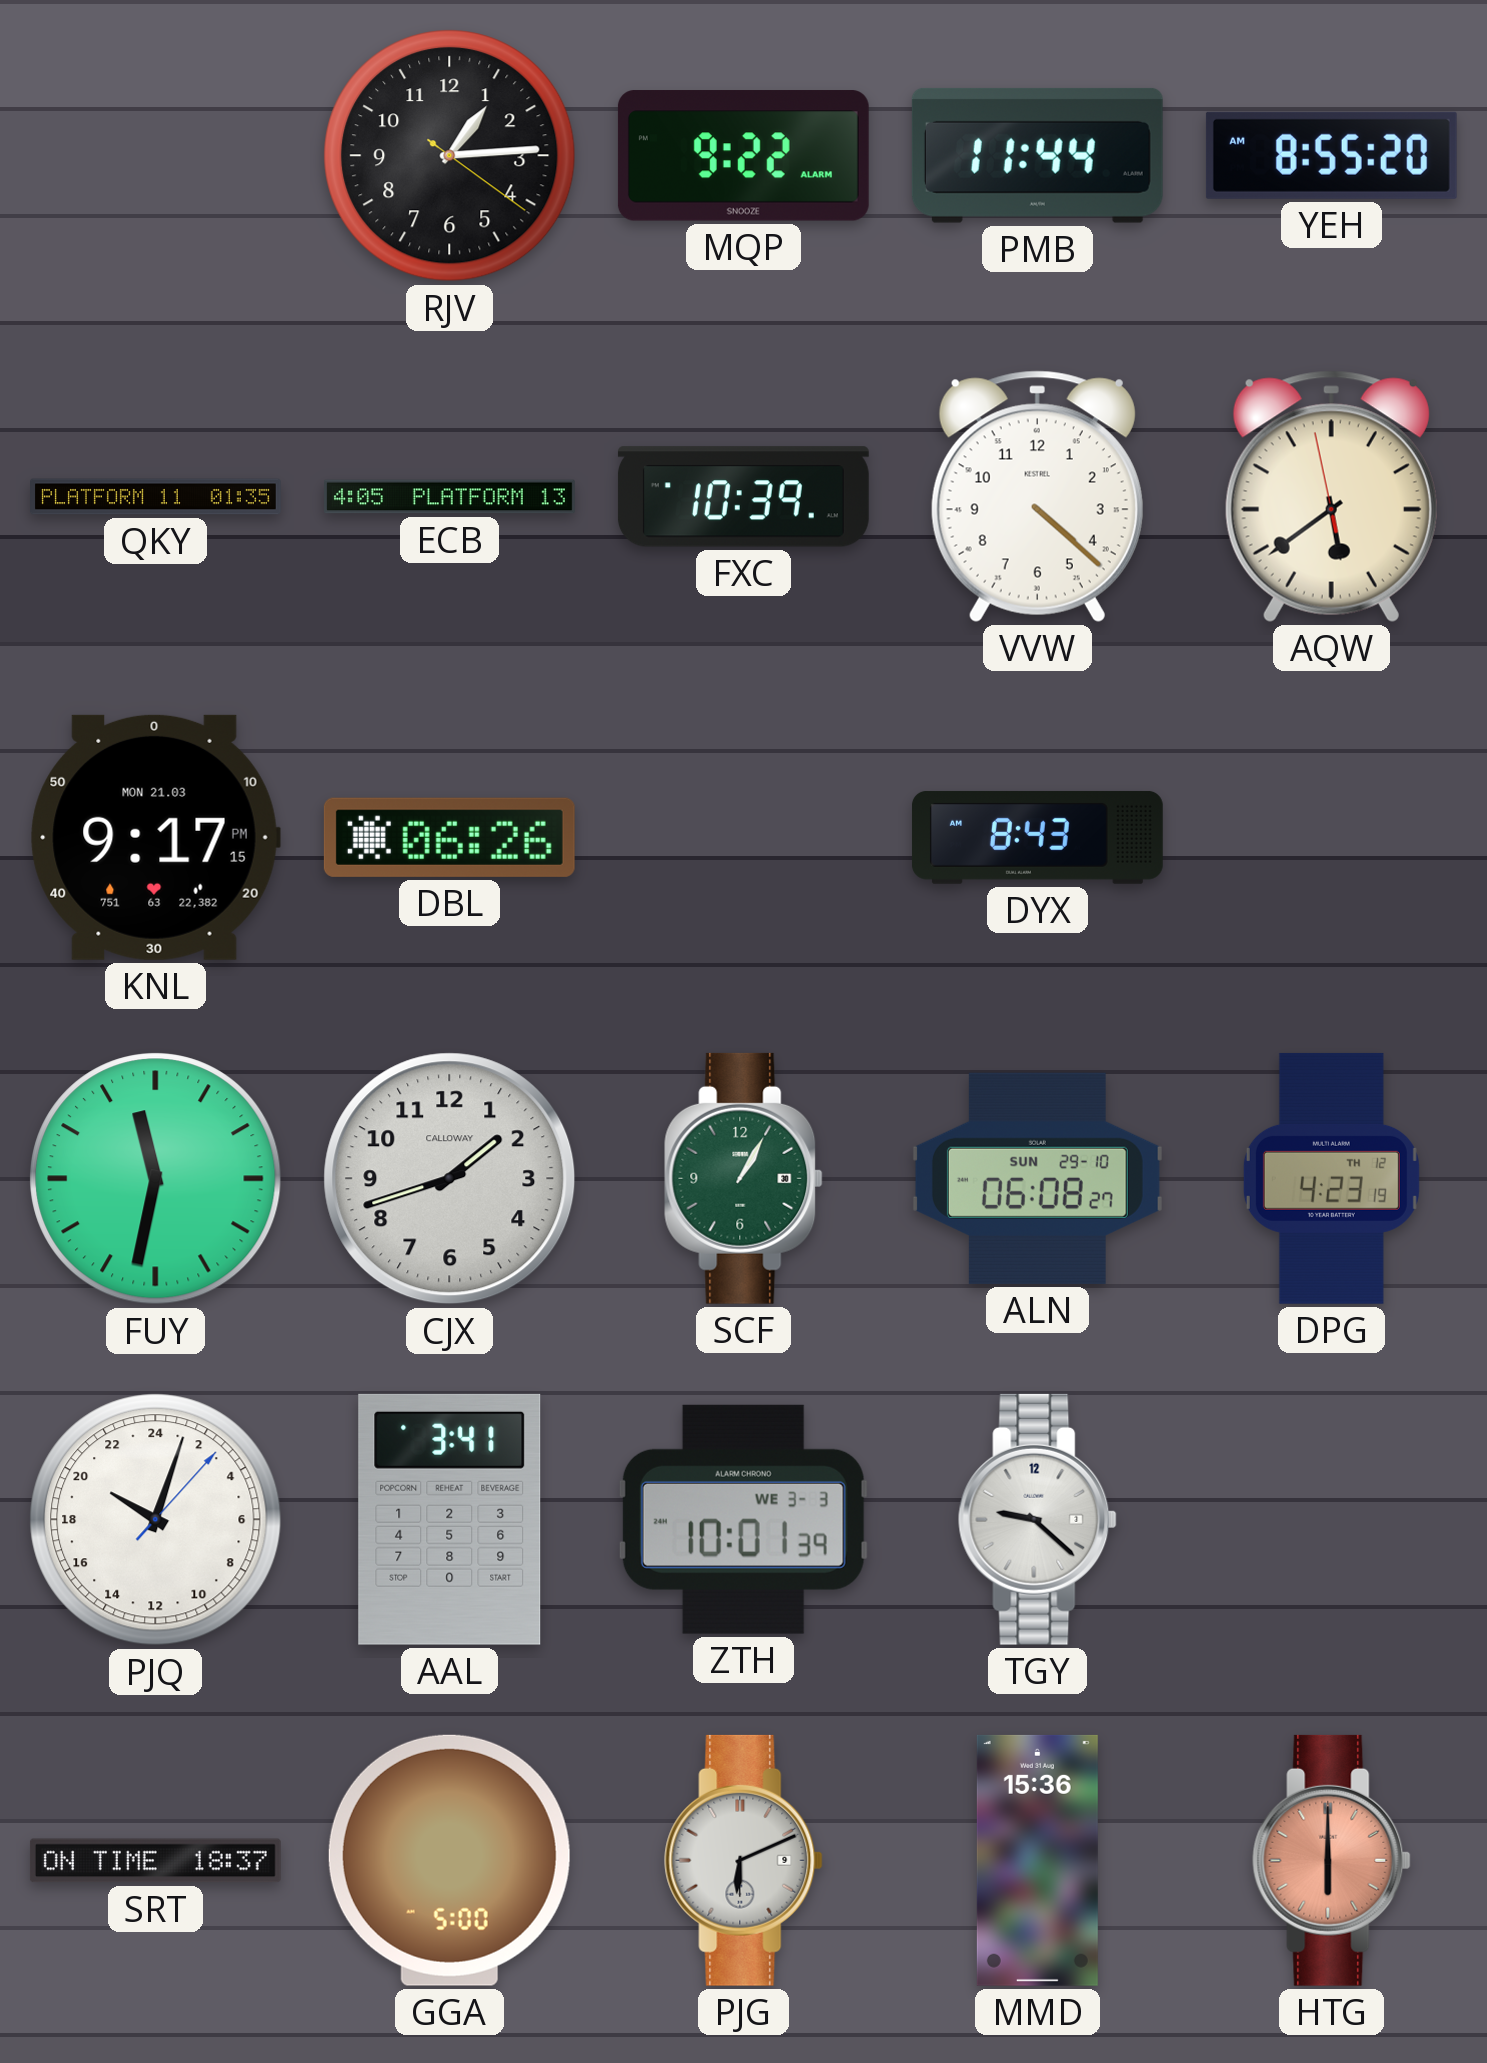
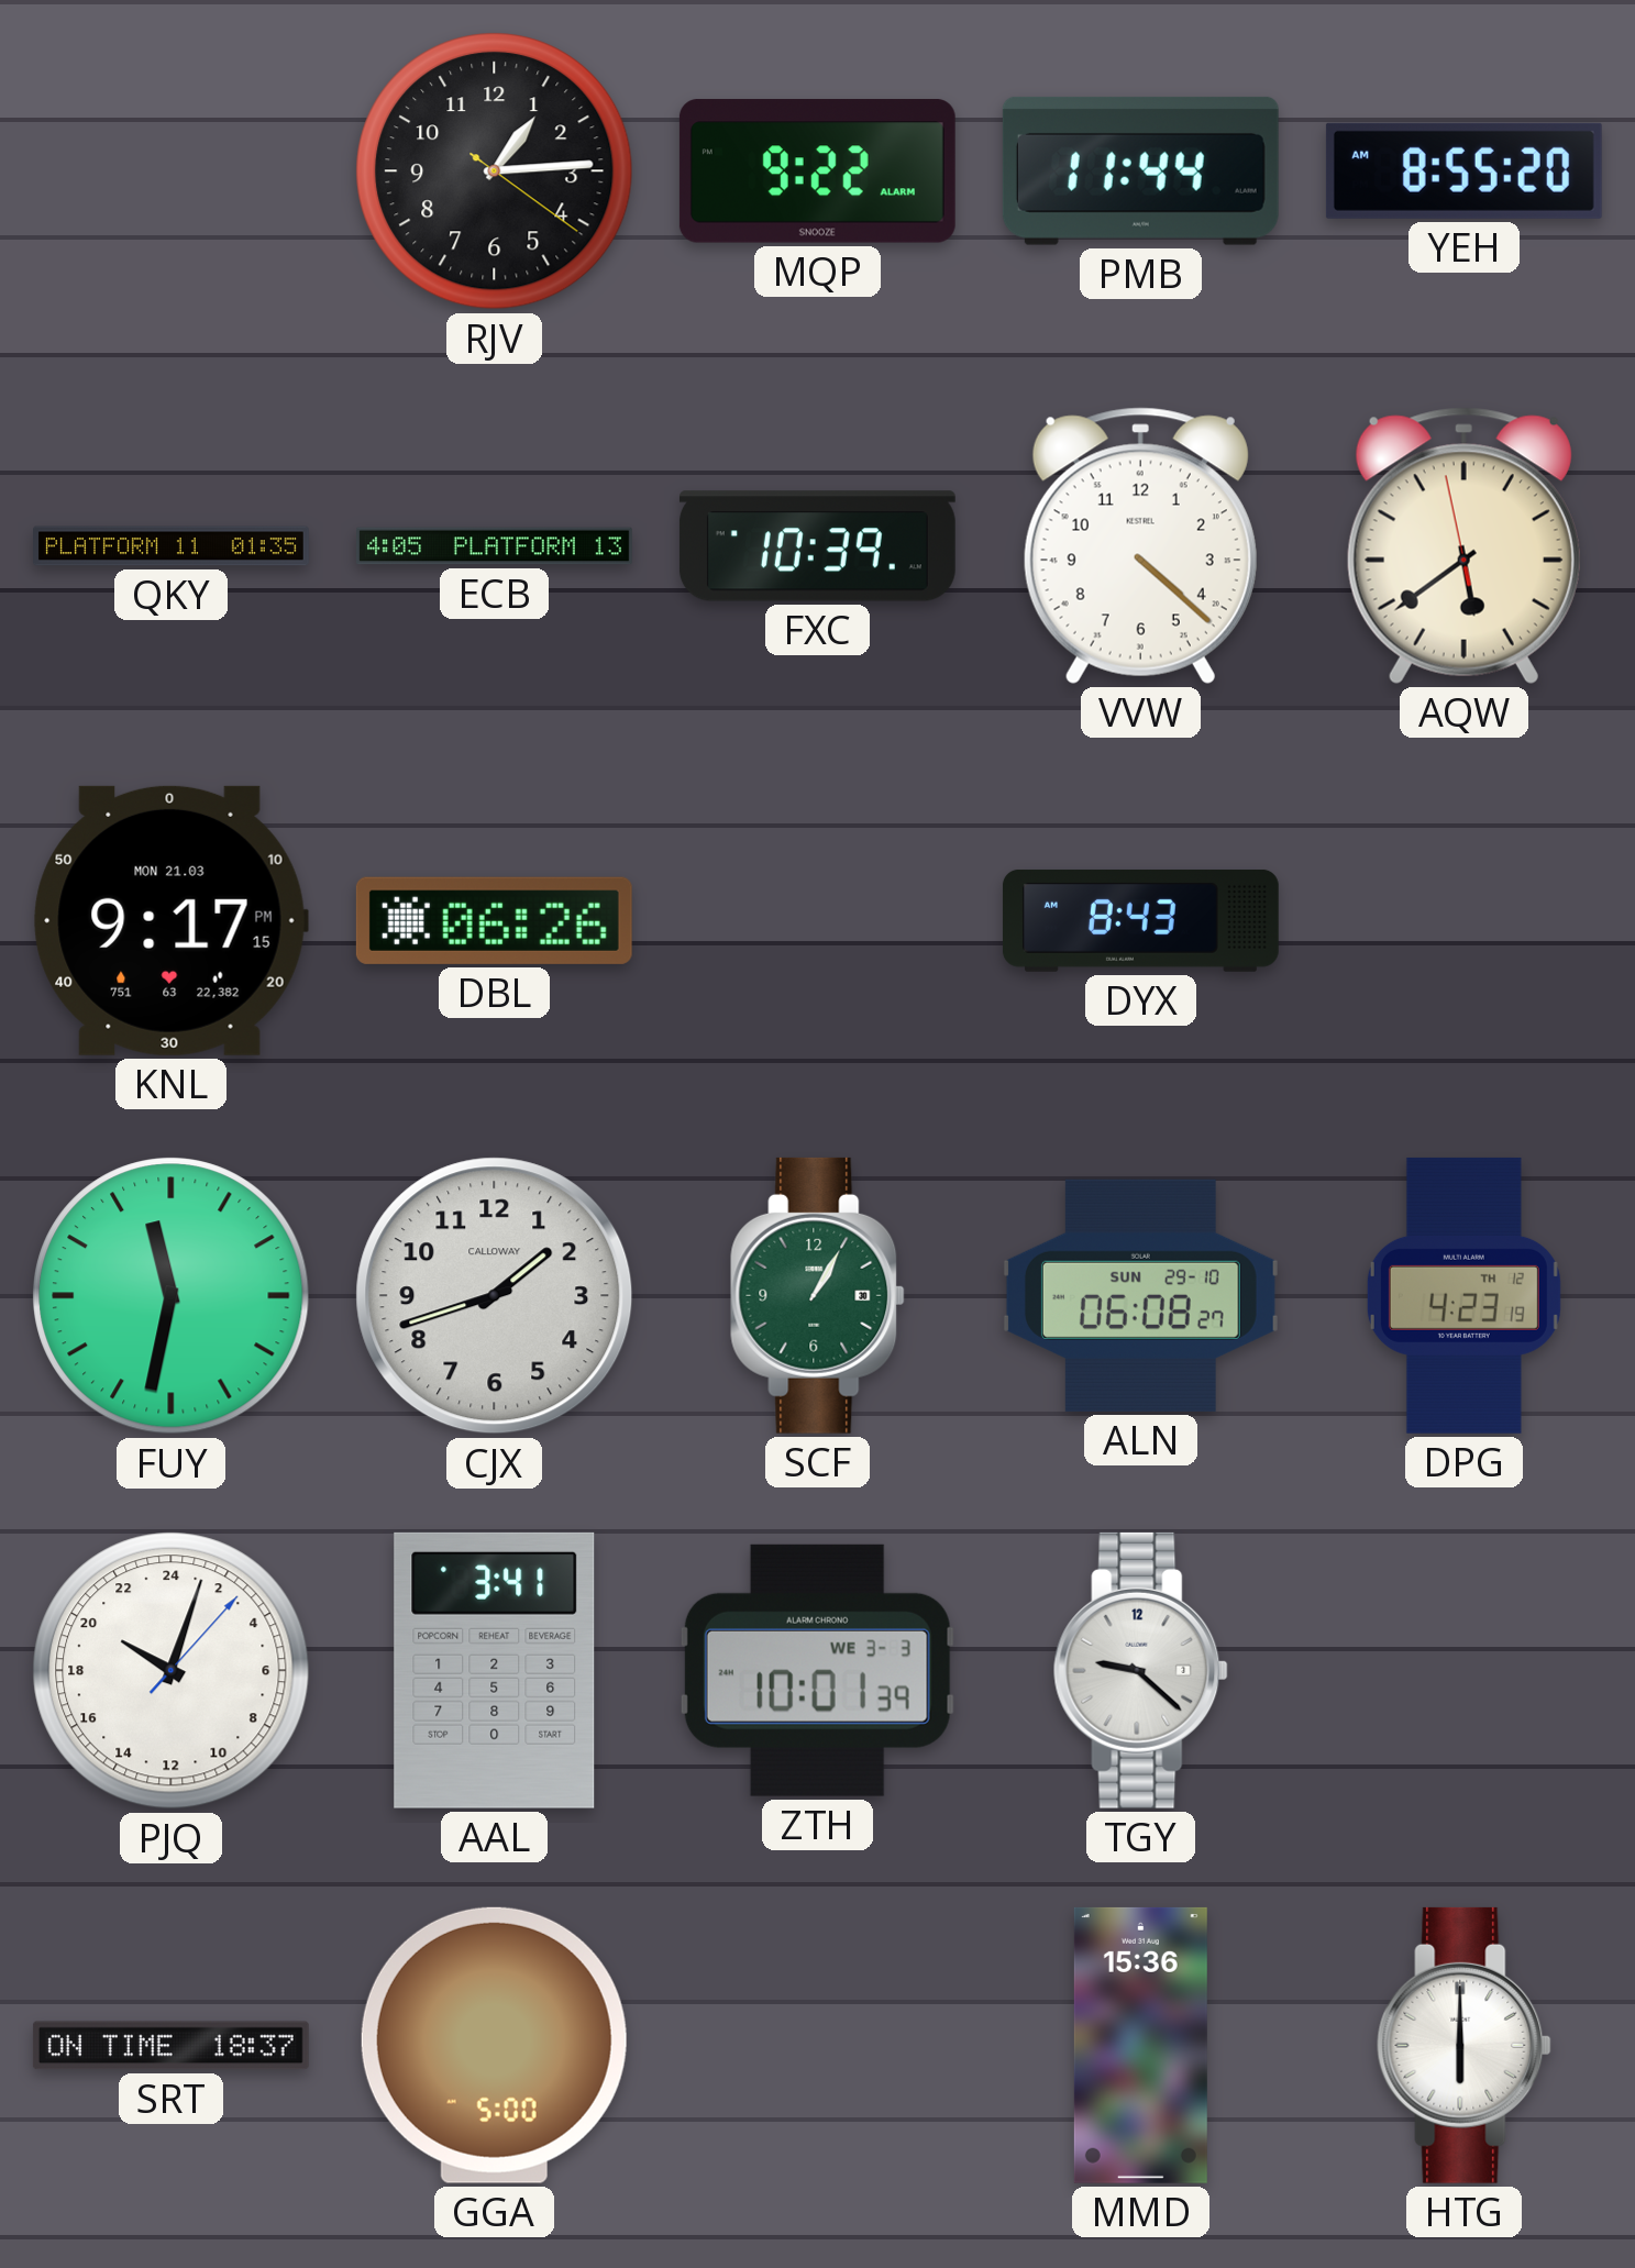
PJG: 6:11 -> none
HTG dial: salmon -> white
